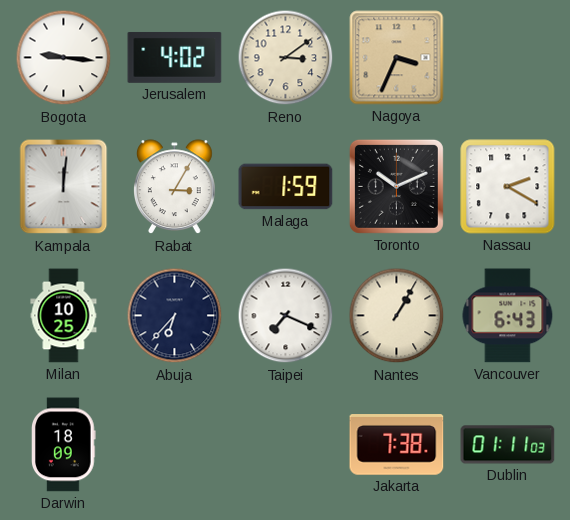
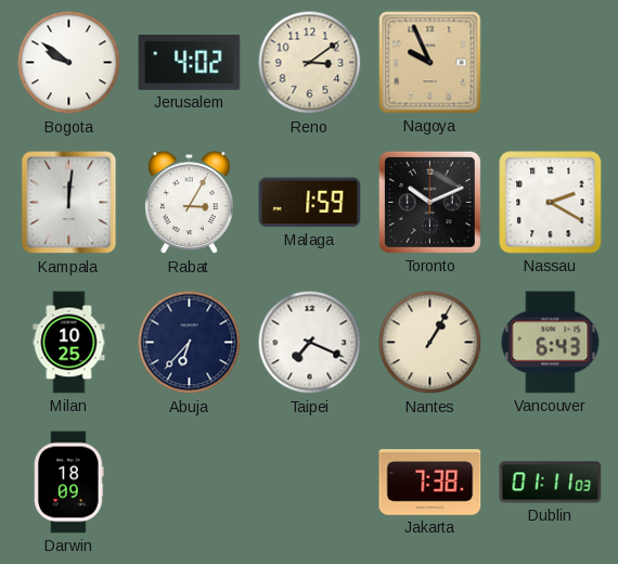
Bogota: 9:16 -> 9:51
Nagoya: 3:34 -> 9:56
